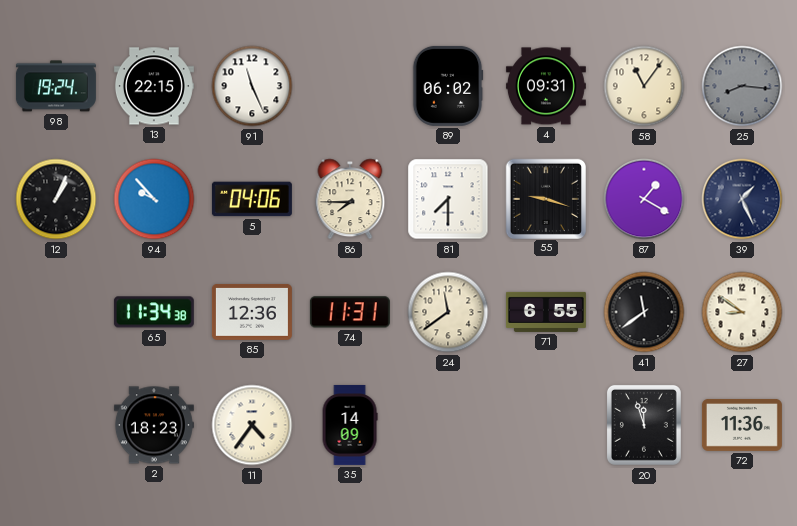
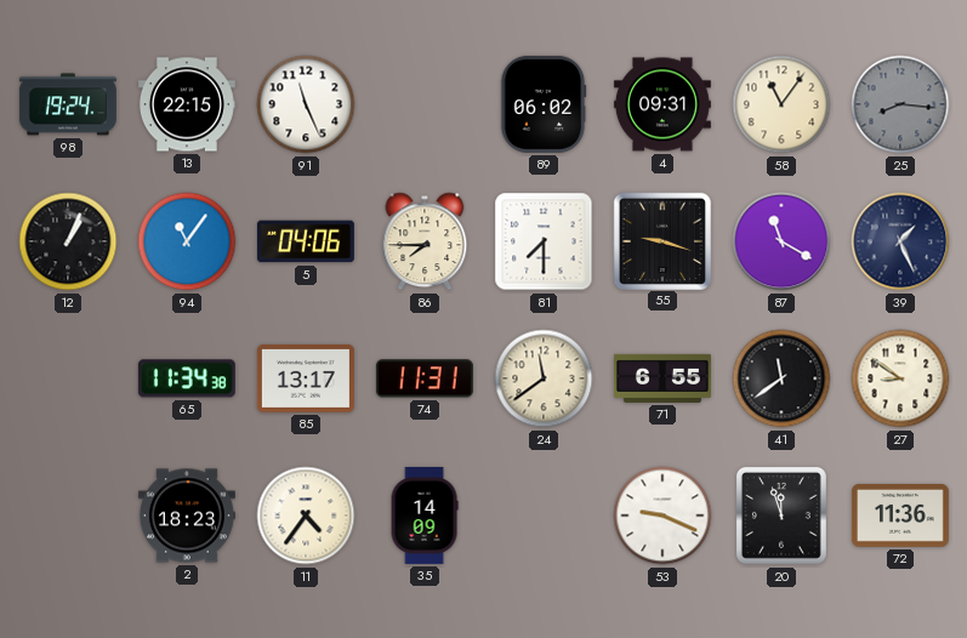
94: 9:53 -> 11:06
87: 1:20 -> 11:20
85: 12:36 -> 13:17
53: none -> 9:19
